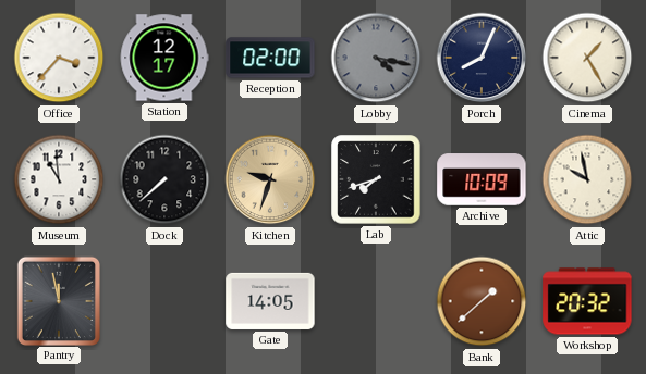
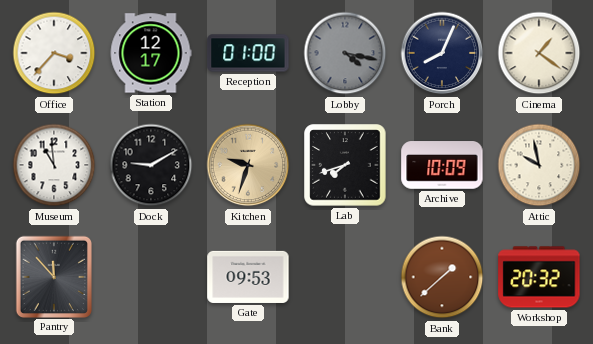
Reception: 02:00 -> 01:00
Cinema: 1:25 -> 1:21
Dock: 7:38 -> 9:10
Pantry: 11:58 -> 11:53
Gate: 14:05 -> 09:53
